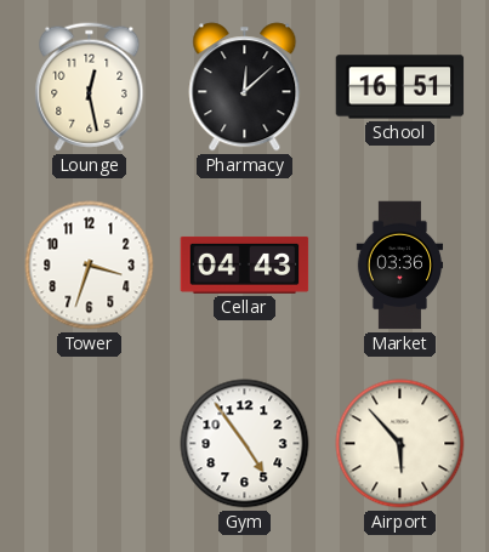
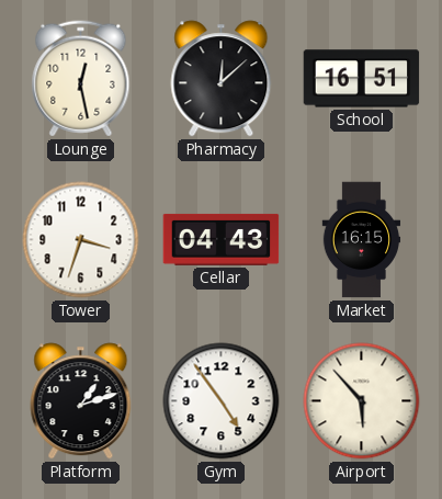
Market: 03:36 -> 16:15
Platform: none -> 1:12
